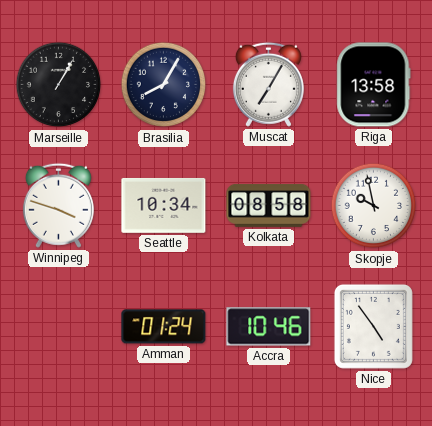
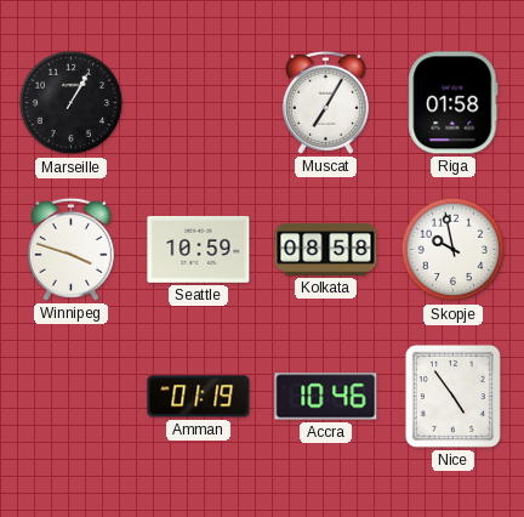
Brasilia: 8:05 -> none
Riga: 13:58 -> 01:58
Seattle: 10:34 -> 10:59
Amman: 01:24 -> 01:19
